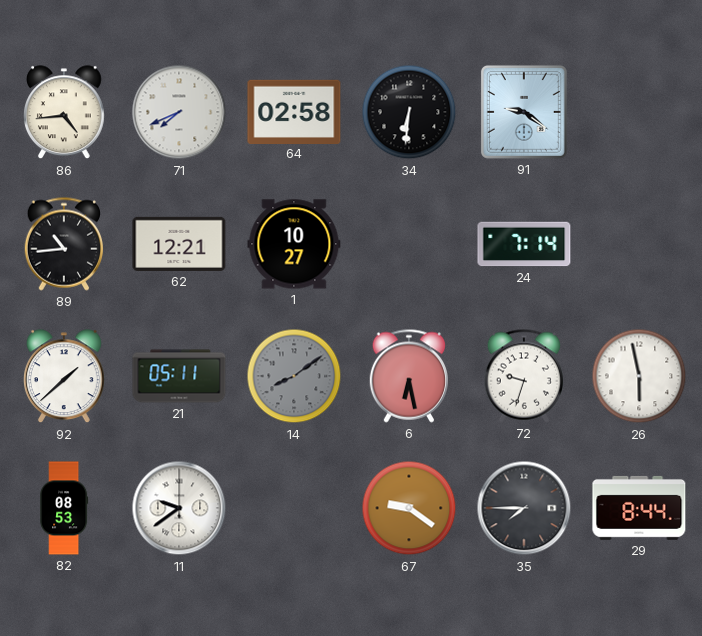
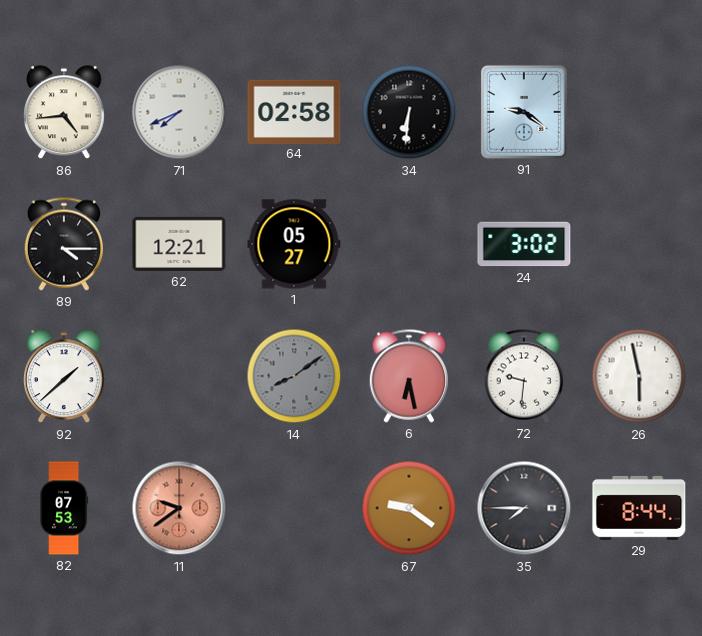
89: 10:44 -> 4:15
1: 10:27 -> 05:27
24: 7:14 -> 3:02
21: 05:11 -> none
72: 9:33 -> 9:31
82: 08:53 -> 07:53
11 dial: white -> salmon
